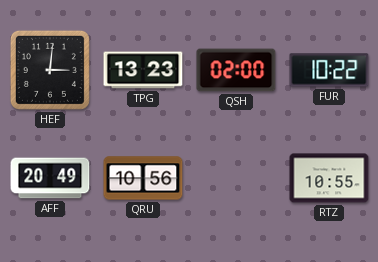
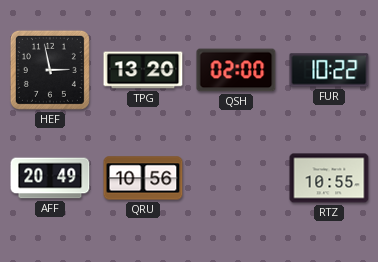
HEF: 3:01 -> 2:58
TPG: 13:23 -> 13:20
